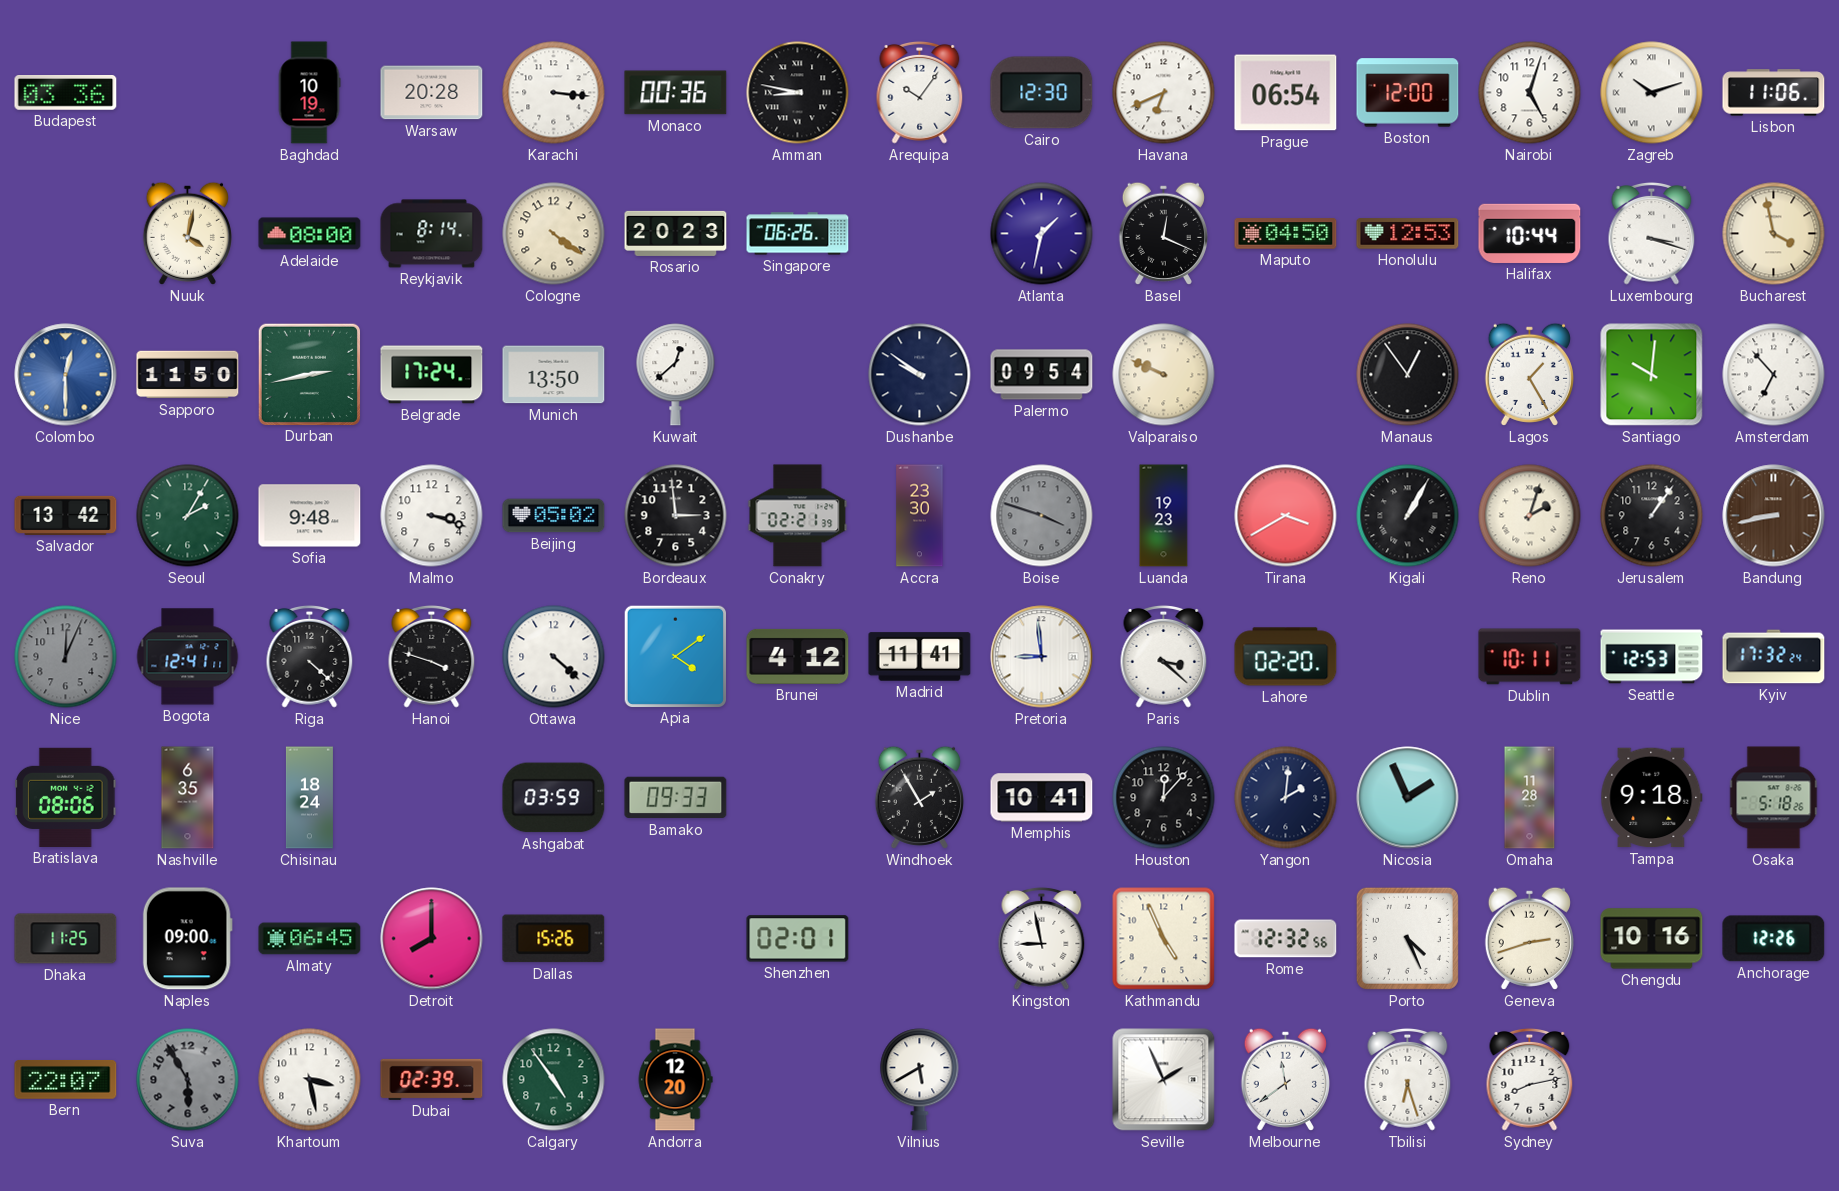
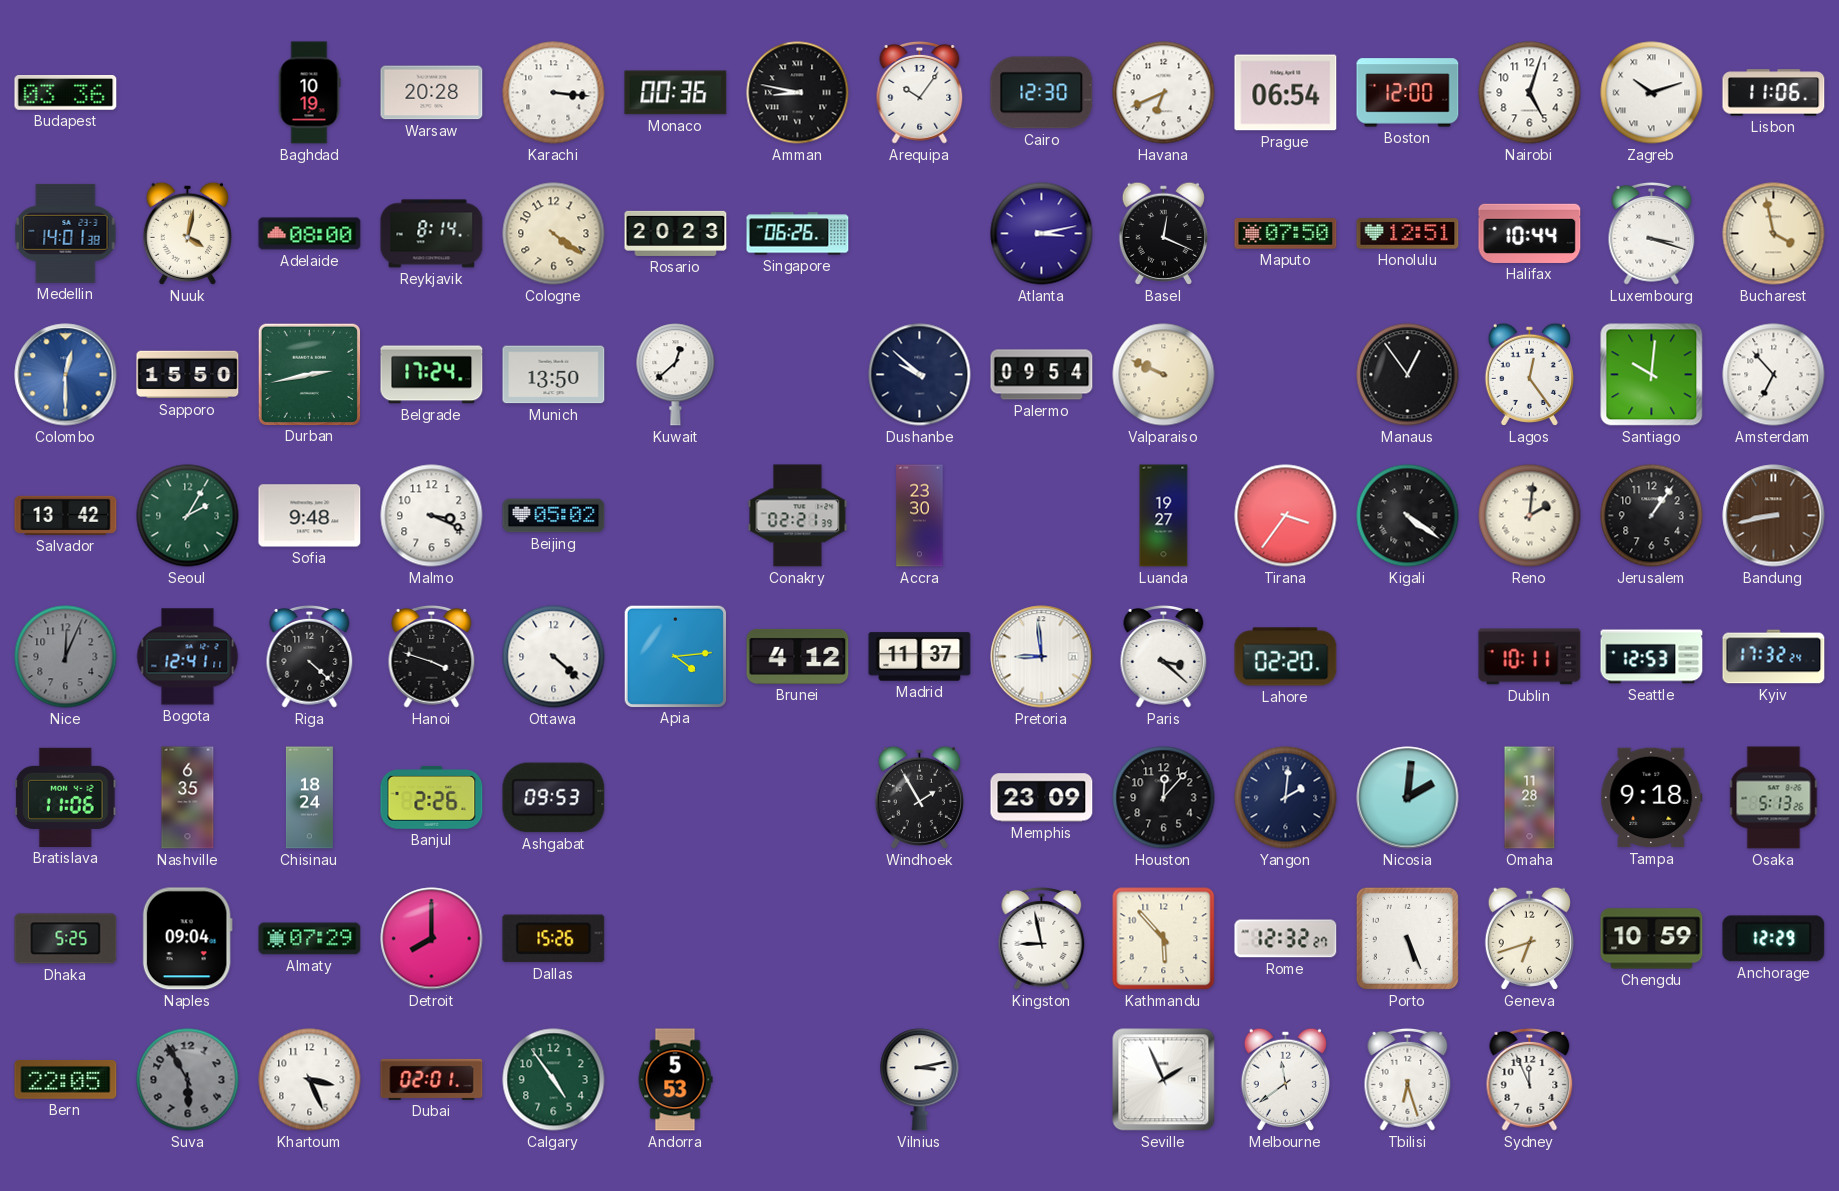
Medellin: none -> 14:01
Atlanta: 1:32 -> 3:13
Maputo: 04:50 -> 07:50
Honolulu: 12:53 -> 12:51
Sapporo: 11:50 -> 15:50
Dushanbe: 9:51 -> 9:52
Lagos: 1:25 -> 12:24
Malmo: 3:18 -> 3:19
Bordeaux: 2:59 -> none
Boise: 3:48 -> none
Luanda: 19:23 -> 19:27
Tirana: 3:40 -> 3:36
Kigali: 1:05 -> 4:21
Reno: 2:03 -> 2:01
Apia: 4:09 -> 4:14
Madrid: 11:41 -> 11:37
Bratislava: 08:06 -> 11:06
Banjul: none -> 2:26
Ashgabat: 03:59 -> 09:53
Bamako: 09:33 -> none
Memphis: 10:41 -> 23:09
Nicosia: 1:56 -> 2:01
Osaka: 5:18 -> 5:13
Dhaka: 11:25 -> 5:25
Naples: 09:00 -> 09:04
Almaty: 06:45 -> 07:29
Shenzhen: 02:01 -> none
Kathmandu: 4:56 -> 5:53
Rome: 12:32:56 -> 12:32:27
Porto: 4:26 -> 5:26
Geneva: 2:42 -> 6:42
Chengdu: 10:16 -> 10:59
Anchorage: 12:26 -> 12:29
Bern: 22:07 -> 22:05
Khartoum: 3:28 -> 3:26
Dubai: 02:39 -> 02:01
Andorra: 12:20 -> 5:53
Vilnius: 5:40 -> 3:13
Sydney: 8:13 -> 11:56
